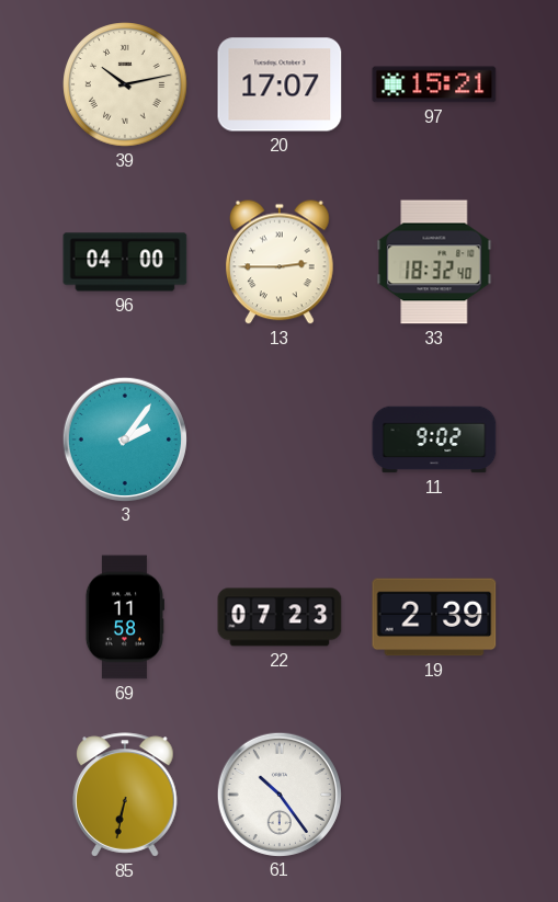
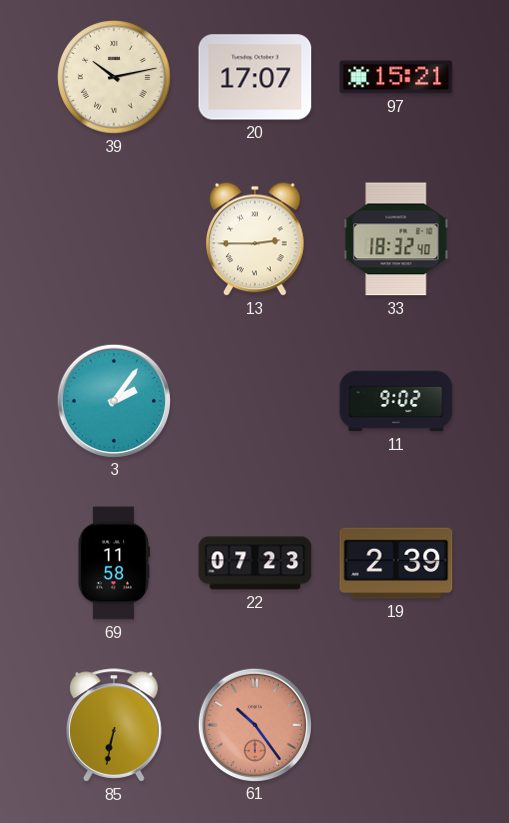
96: 04:00 -> none
61 dial: white -> salmon
